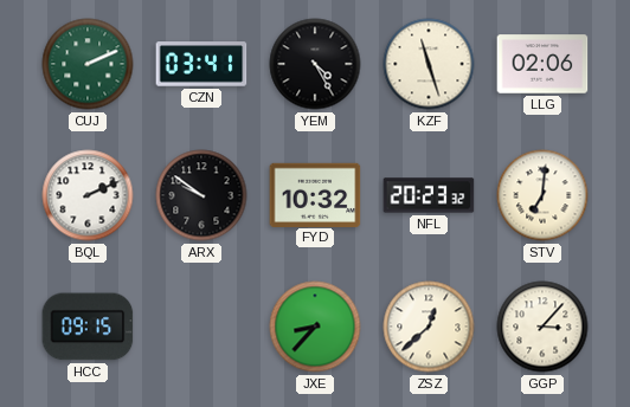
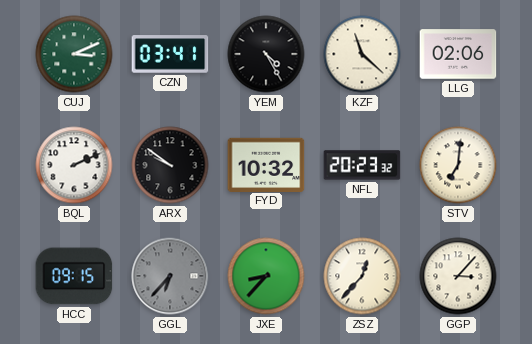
CUJ: 2:11 -> 3:11
KZF: 11:27 -> 11:22
GGL: none -> 6:37
ZSZ: 12:38 -> 12:37
